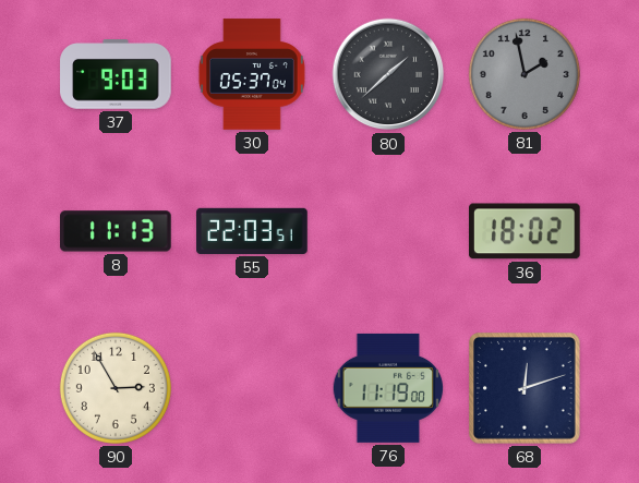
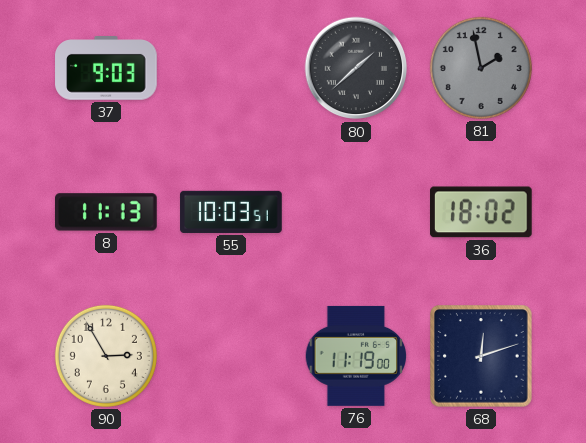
30: 05:37 -> none
55: 22:03 -> 10:03
